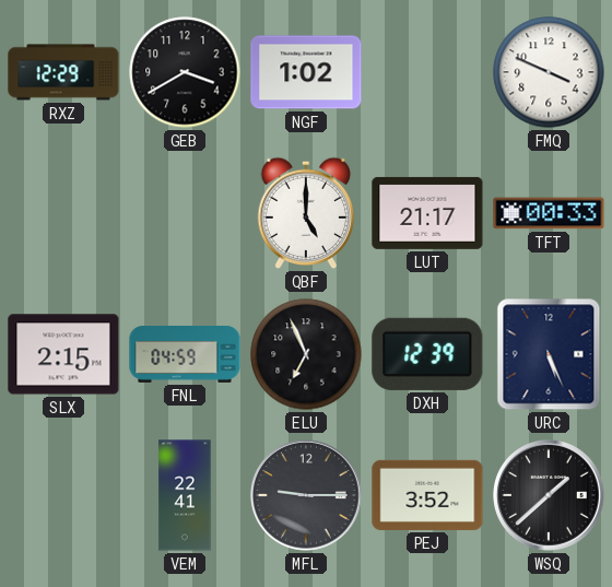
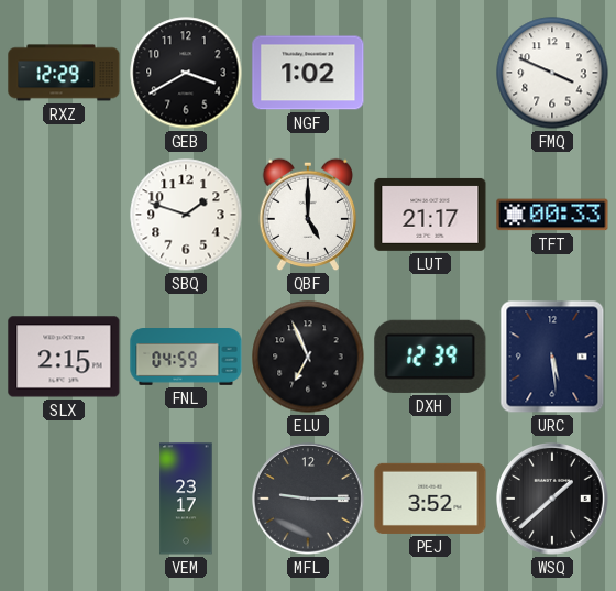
SBQ: none -> 1:48
URC: 5:26 -> 5:29
VEM: 22:41 -> 23:17
